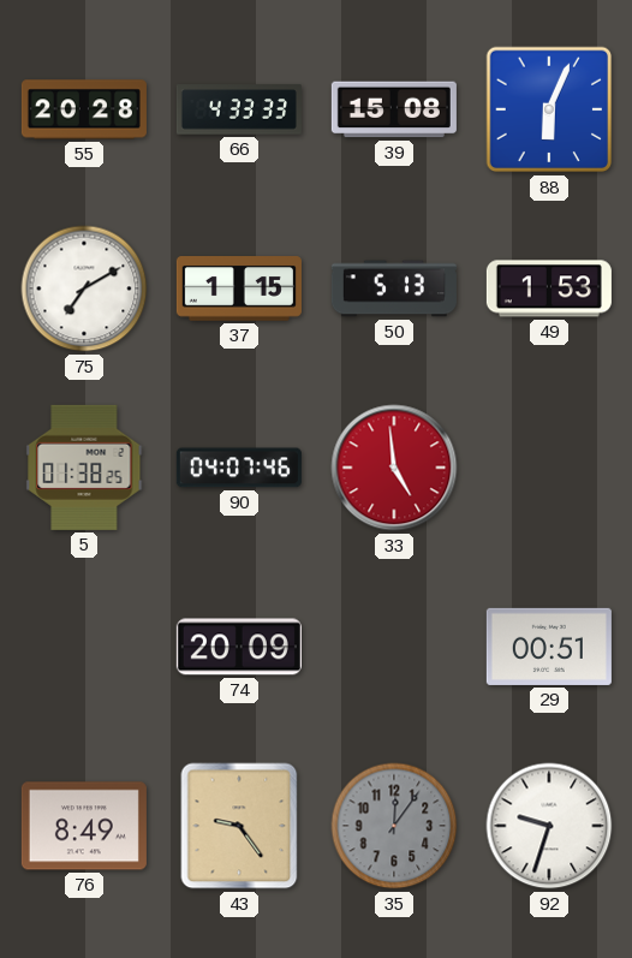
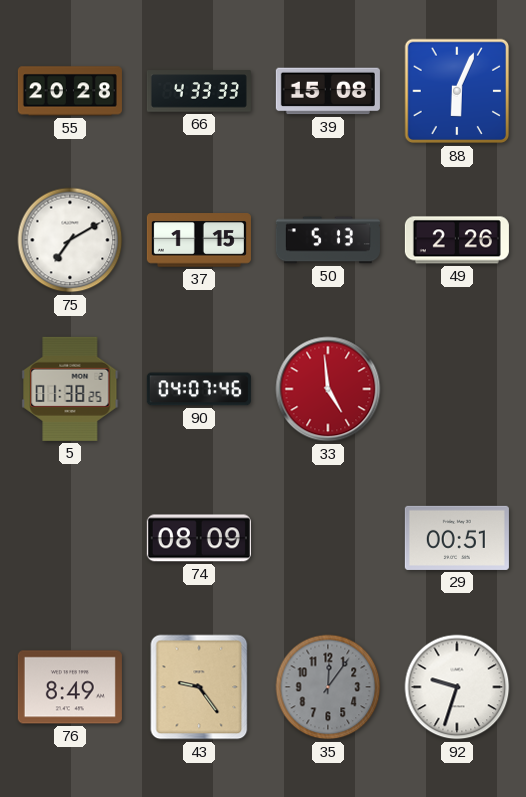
49: 1:53 -> 2:26
74: 20:09 -> 08:09
